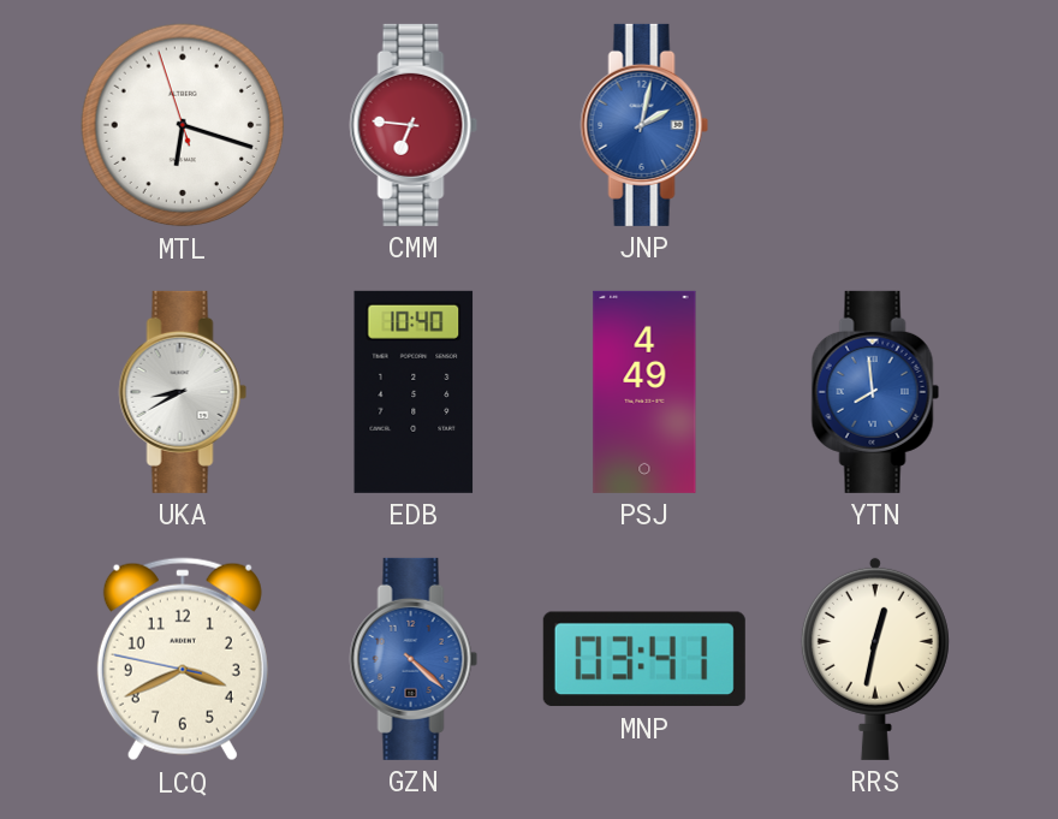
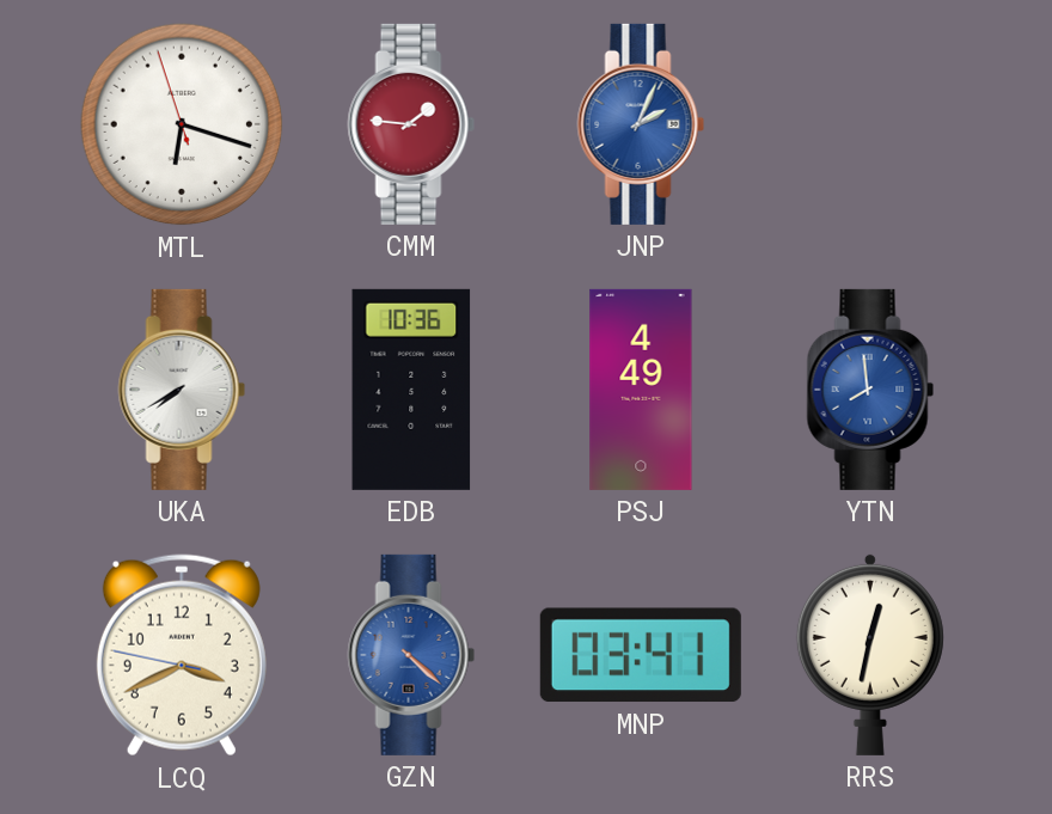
CMM: 6:46 -> 1:46
JNP: 2:02 -> 2:04
UKA: 8:40 -> 7:40
EDB: 10:40 -> 10:36
